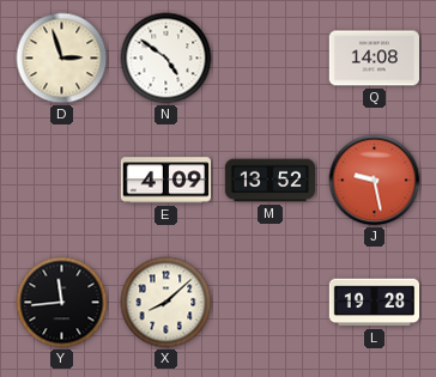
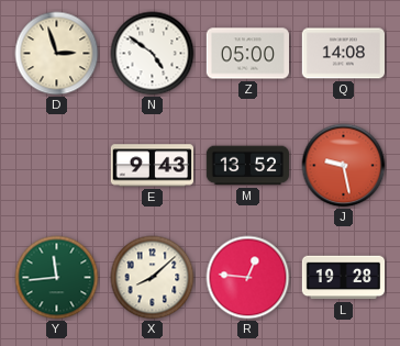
Z: none -> 05:00
E: 4:09 -> 9:43
Y dial: black -> green
R: none -> 12:46
